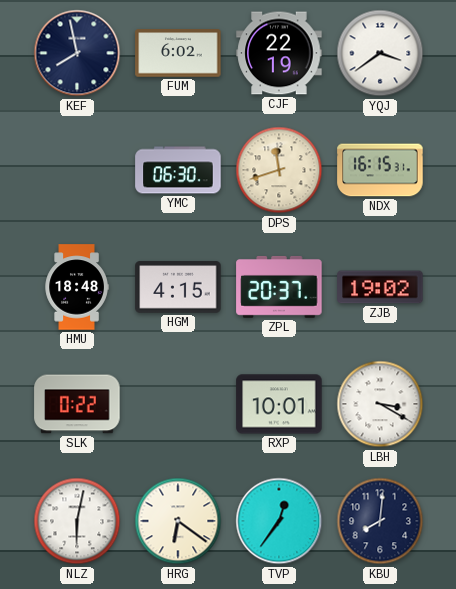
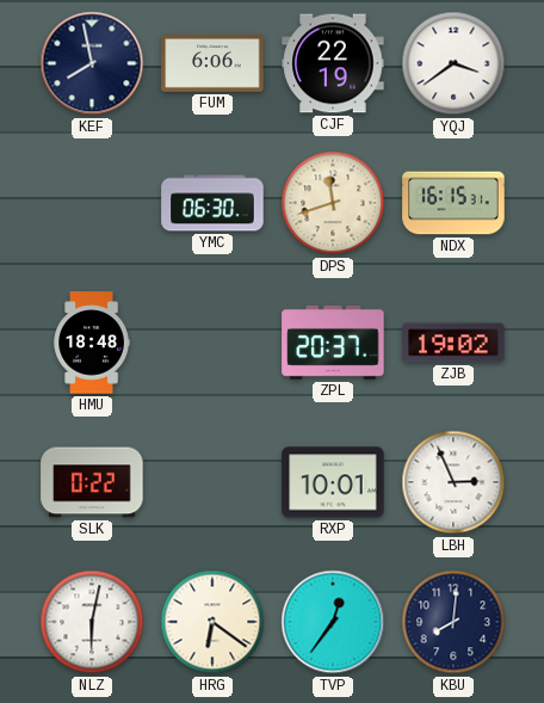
FUM: 6:02 -> 6:06
HGM: 4:15 -> none
LBH: 3:20 -> 2:56
